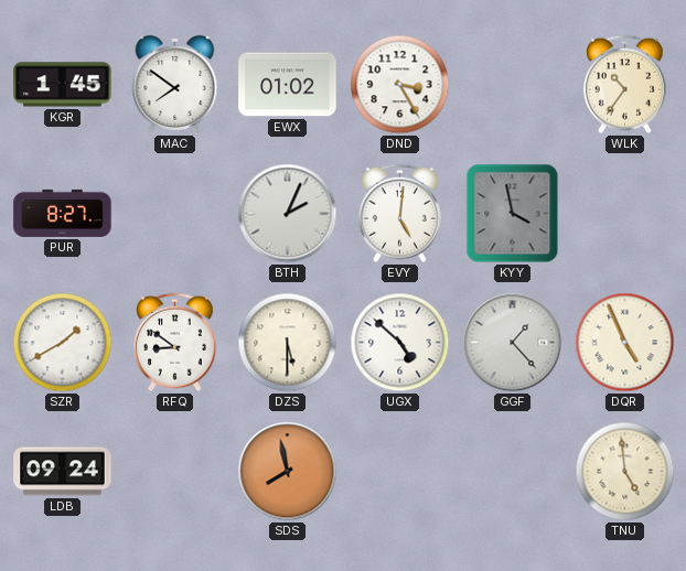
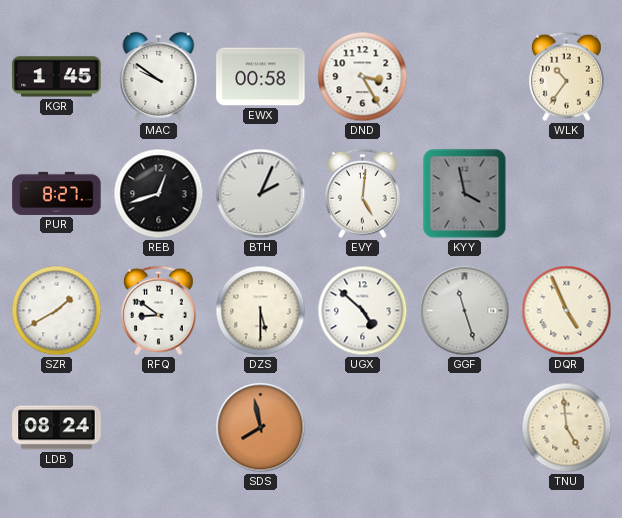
MAC: 7:51 -> 9:51
EWX: 01:02 -> 00:58
REB: none -> 12:42
GGF: 1:23 -> 11:27
LDB: 09:24 -> 08:24
